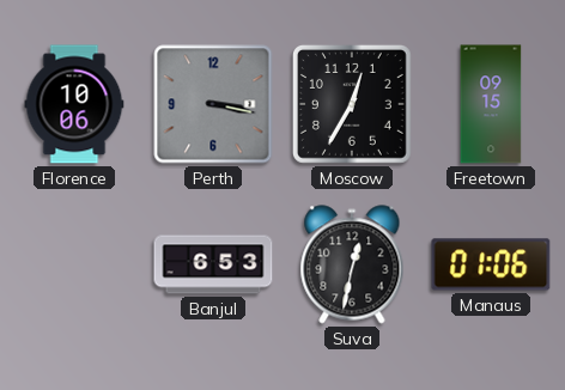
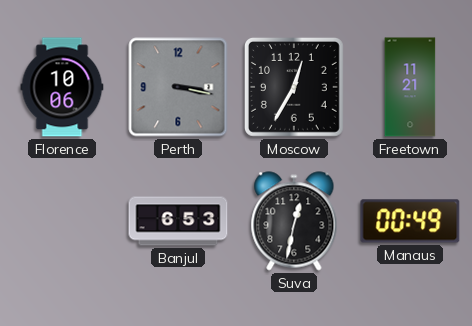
Freetown: 09:15 -> 11:21
Manaus: 01:06 -> 00:49
